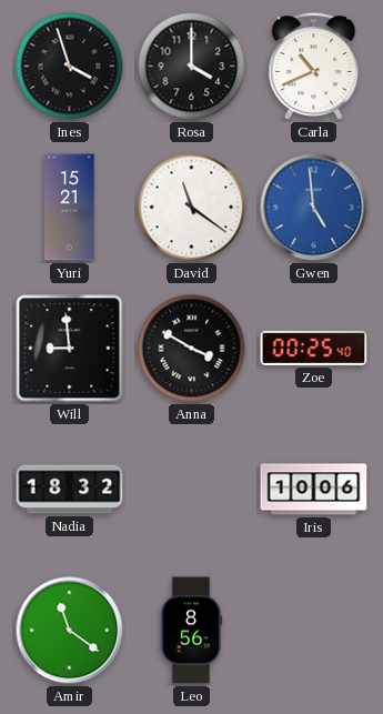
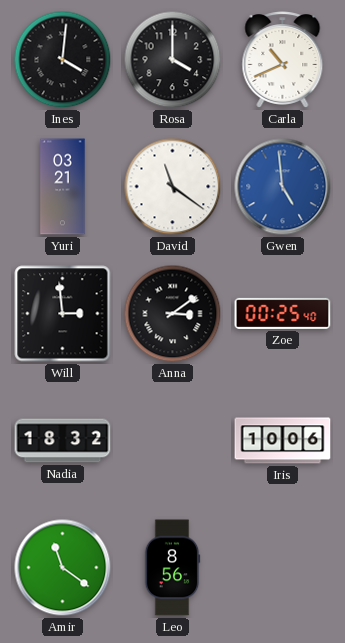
Ines: 3:57 -> 4:01
Yuri: 15:21 -> 03:21
Will: 8:59 -> 2:59
Anna: 3:50 -> 3:09
